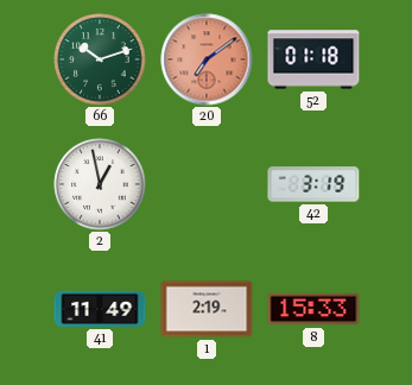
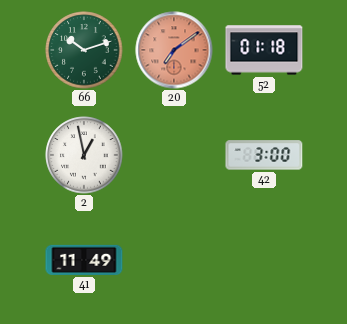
42: 3:19 -> 3:00
1: 2:19 -> none
8: 15:33 -> none
